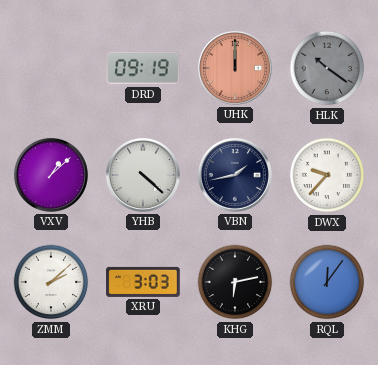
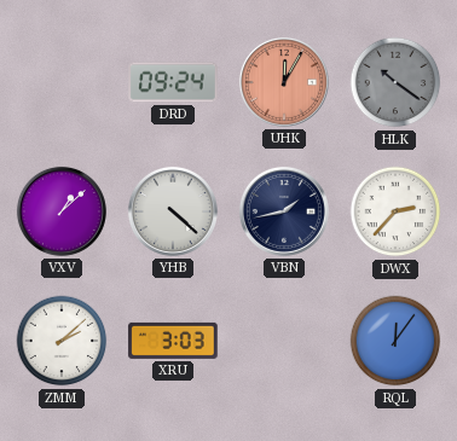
DRD: 09:19 -> 09:24
UHK: 12:00 -> 12:05
DWX: 9:37 -> 2:37
KHG: 6:13 -> none
